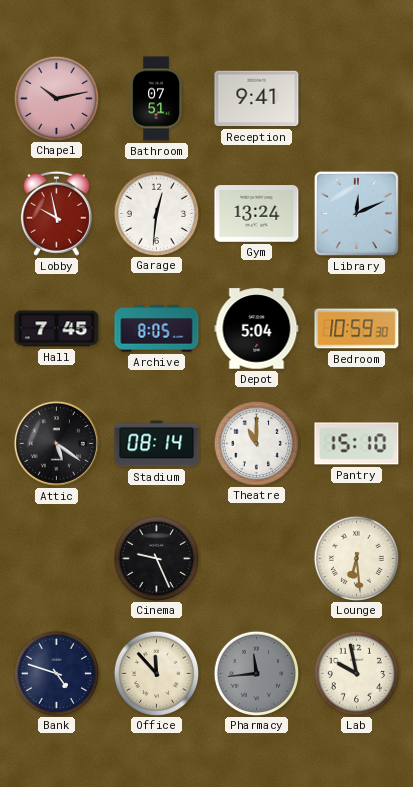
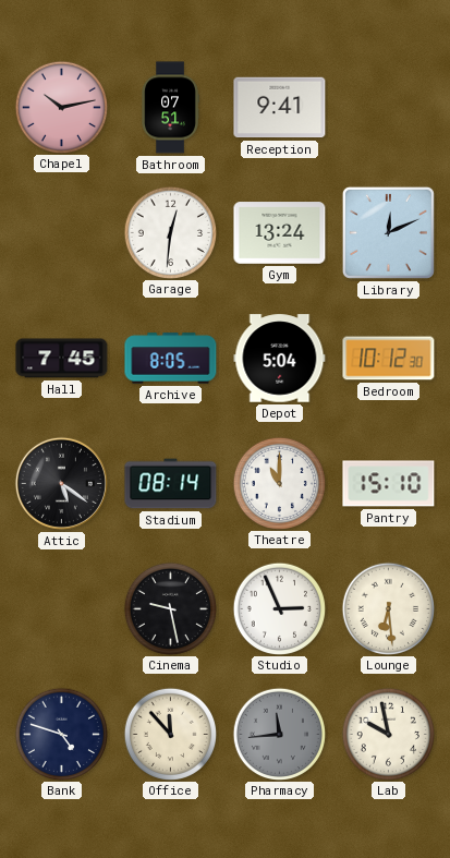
Lobby: 9:58 -> none
Bedroom: 10:59 -> 10:12
Cinema: 9:26 -> 9:28
Studio: none -> 2:56
